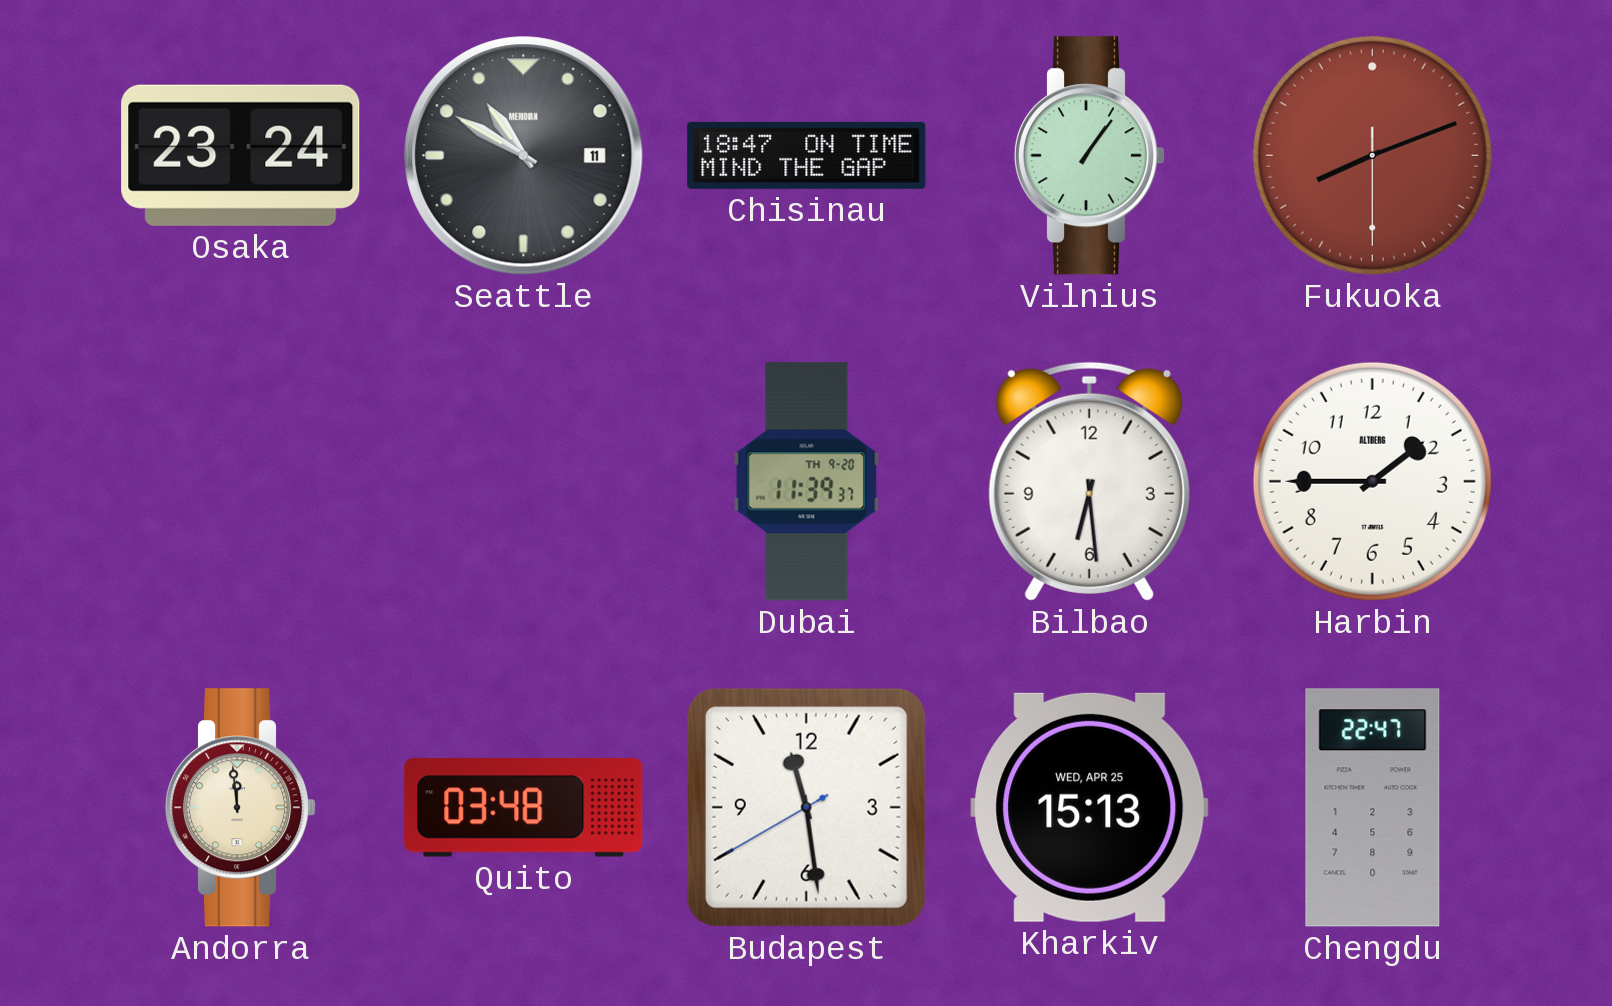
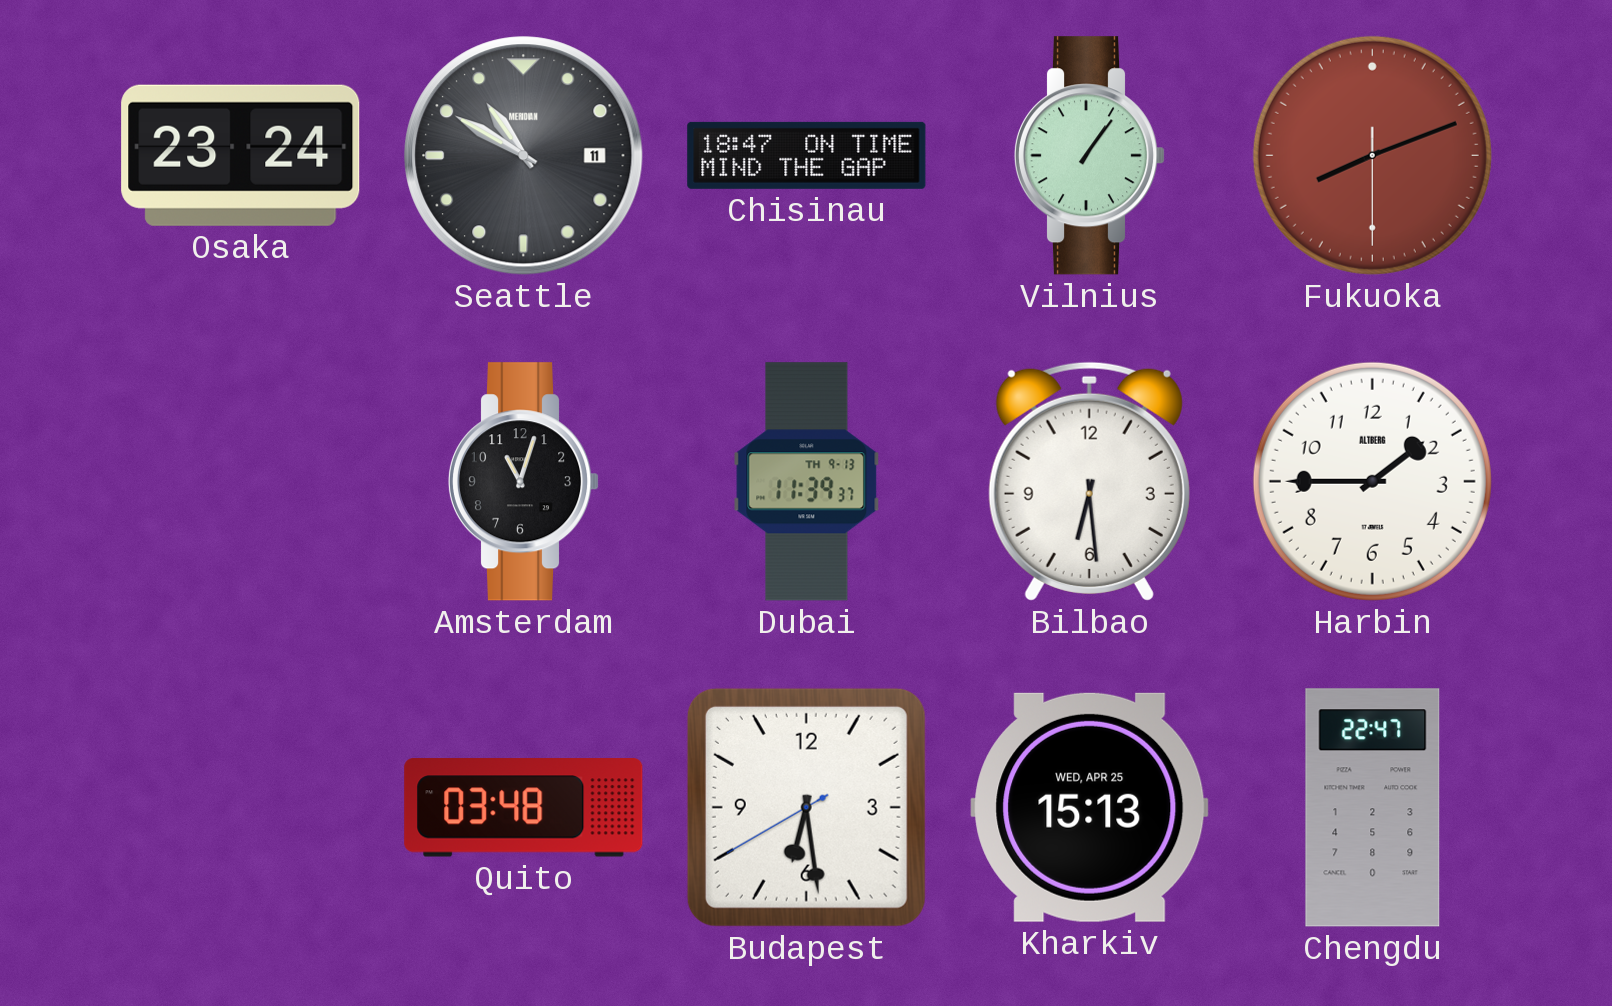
Amsterdam: none -> 11:03
Dubai date: TH 9-20 -> TH 9-13
Andorra: 11:59 -> none
Budapest: 11:28 -> 6:28
